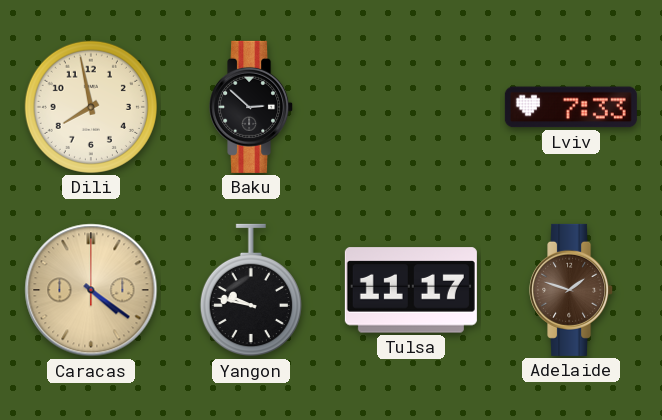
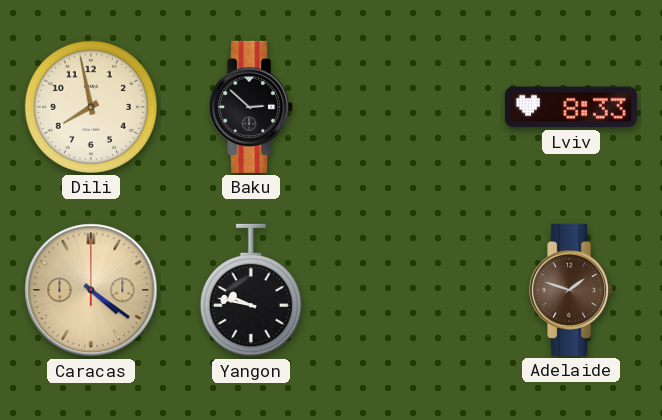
Lviv: 7:33 -> 8:33
Tulsa: 11:17 -> none
